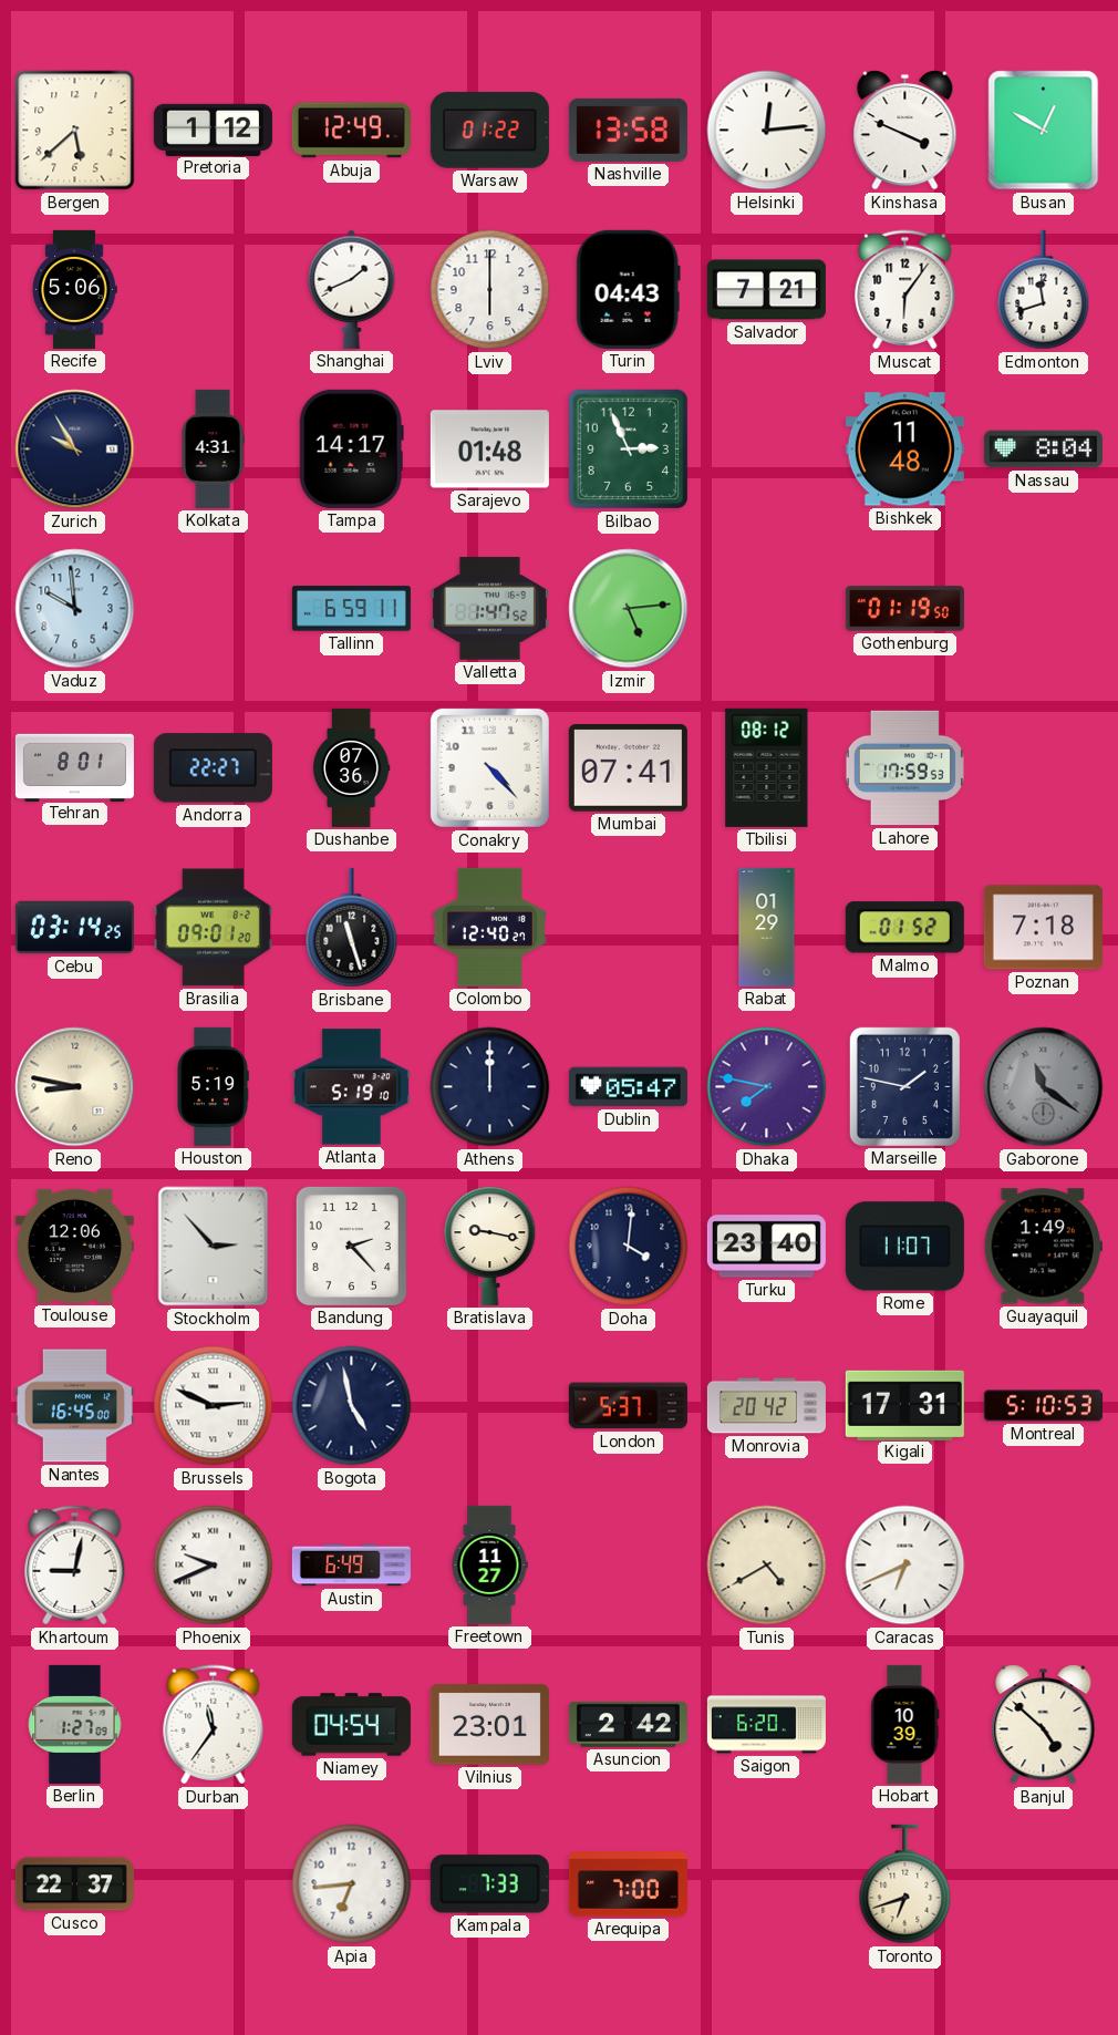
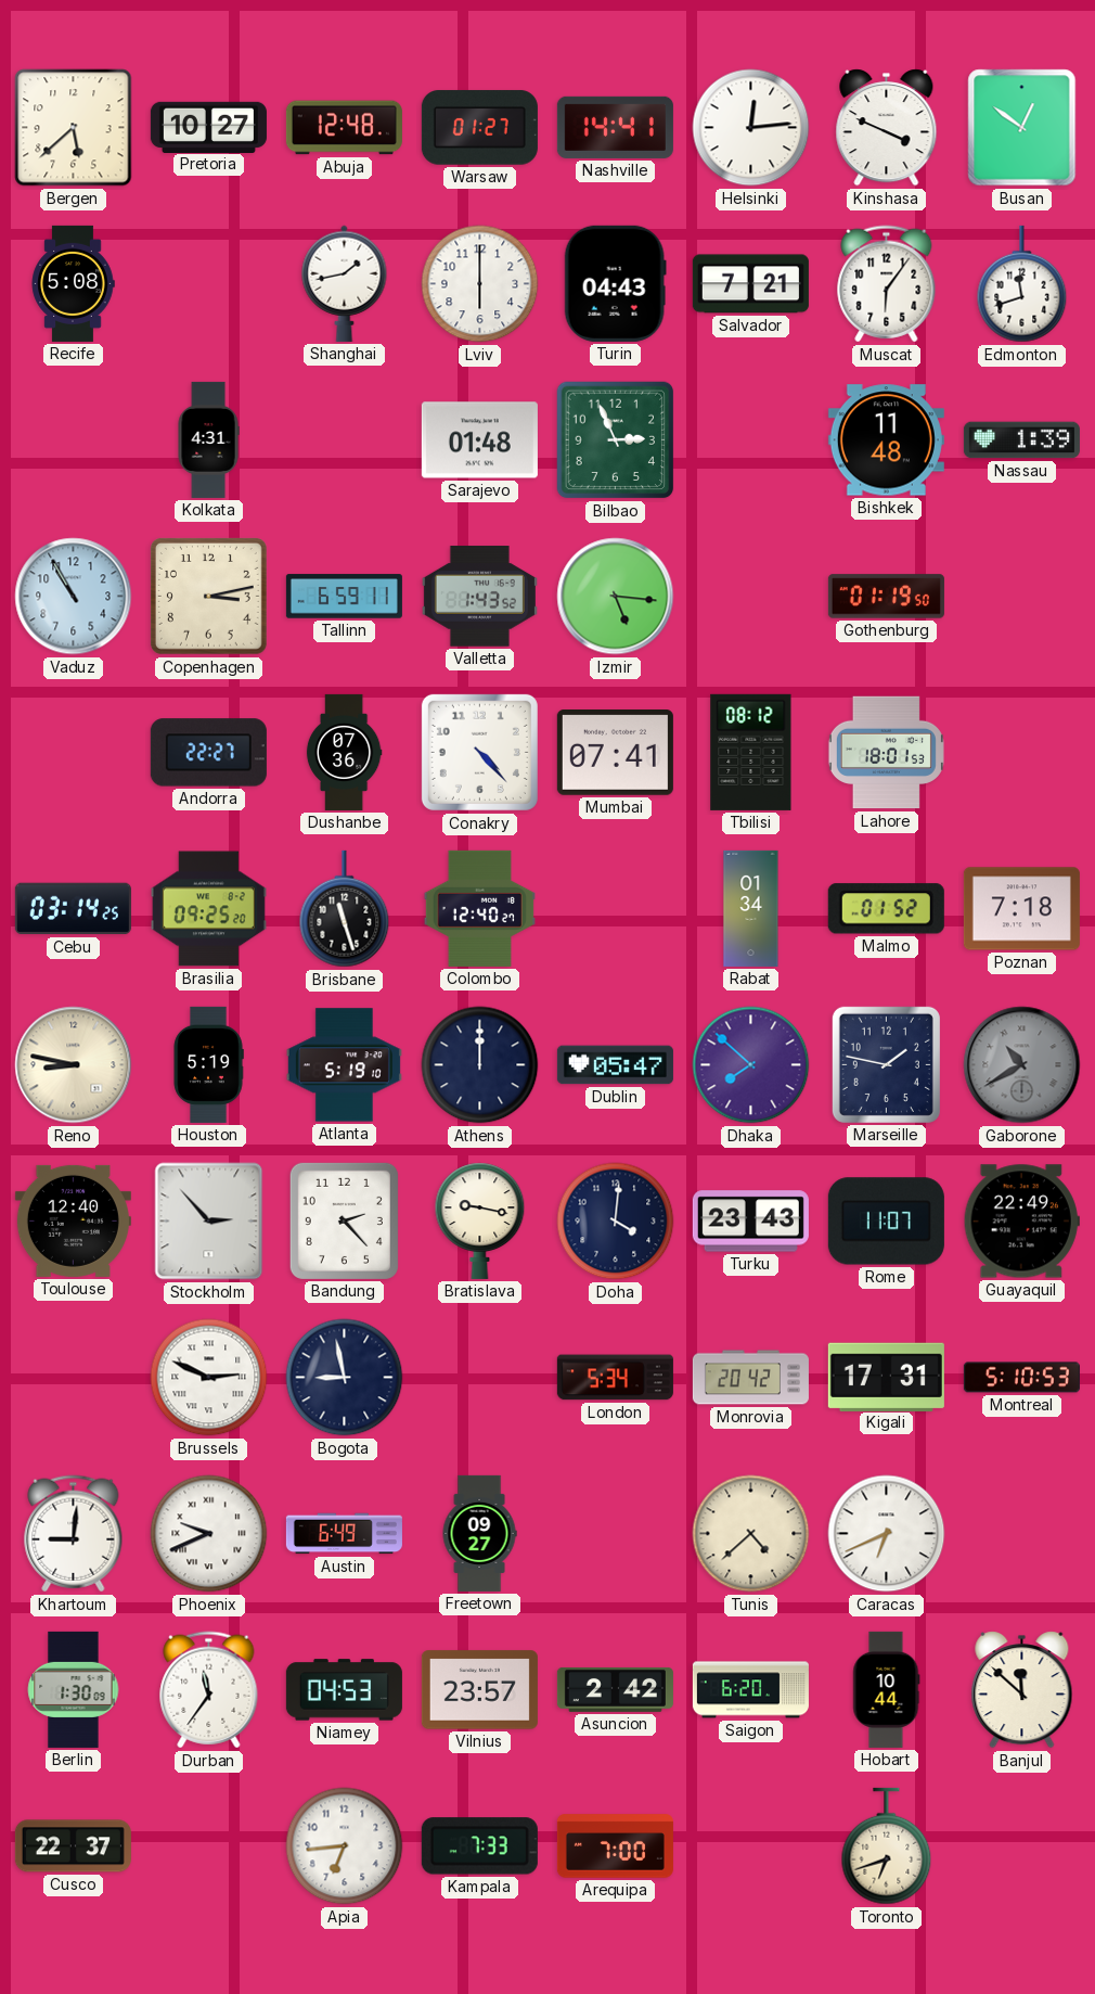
Pretoria: 1:12 -> 10:27
Abuja: 12:49 -> 12:48
Warsaw: 01:22 -> 01:27
Nashville: 13:58 -> 14:41
Busan: 12:50 -> 12:51
Recife: 5:06 -> 5:08
Shanghai: 1:41 -> 1:43
Zurich: 9:55 -> none
Tampa: 14:17 -> none
Nassau: 8:04 -> 1:39
Vaduz: 9:59 -> 10:55
Copenhagen: none -> 3:13
Valletta: 1:47 -> 1:43
Izmir: 5:14 -> 5:16
Tehran: 8:01 -> none
Lahore: 17:59 -> 18:01
Brasilia: 09:01 -> 09:25
Rabat: 01:29 -> 01:34
Dhaka: 7:47 -> 7:52
Gaborone: 11:21 -> 10:40
Toulouse: 12:06 -> 12:40
Turku: 23:40 -> 23:43
Guayaquil: 1:49 -> 22:49
Nantes: 16:45 -> none
Bogota: 4:58 -> 8:58
London: 5:37 -> 5:34
Khartoum: 9:02 -> 9:01
Freetown: 11:27 -> 09:27
Tunis: 4:40 -> 4:38
Berlin: 1:27 -> 1:30
Niamey: 04:54 -> 04:53
Vilnius: 23:01 -> 23:57
Hobart: 10:39 -> 10:44
Banjul: 4:52 -> 11:52
